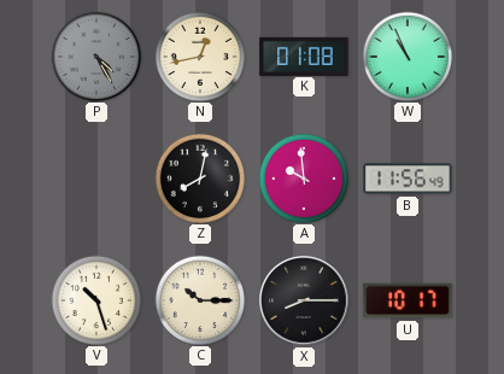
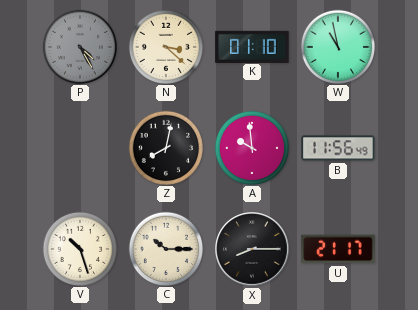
N: 12:43 -> 3:22
K: 01:08 -> 01:10
W: 10:56 -> 10:58
U: 10:17 -> 21:17
